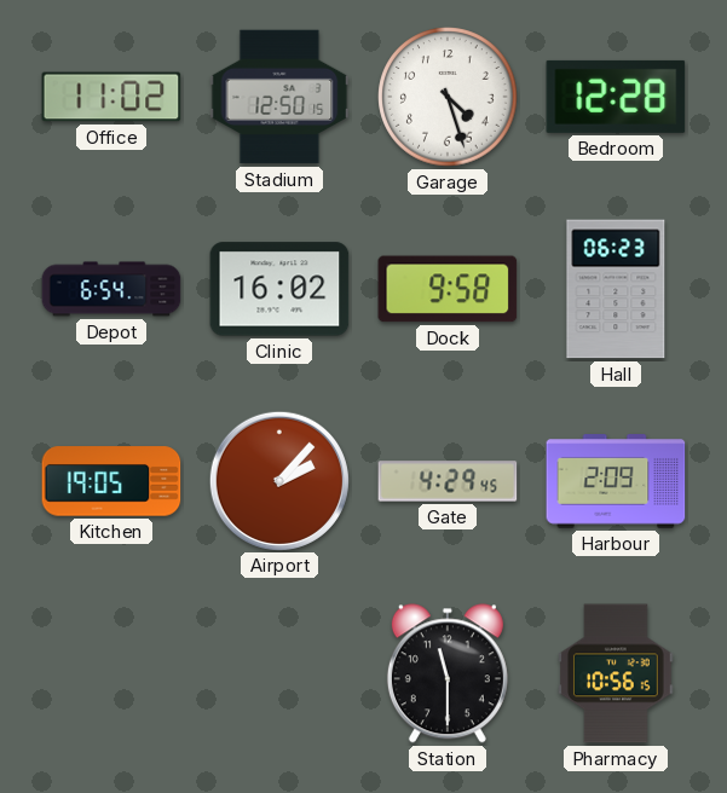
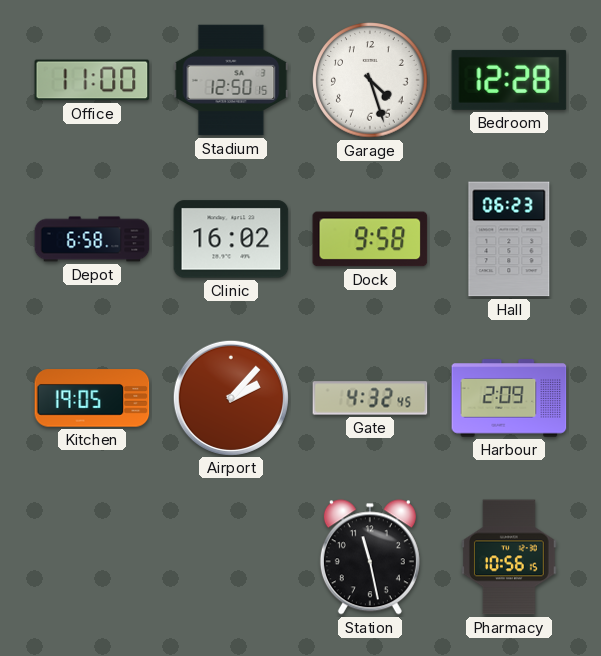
Office: 11:02 -> 11:00
Depot: 6:54 -> 6:58
Gate: 4:29 -> 4:32
Station: 11:30 -> 11:28
